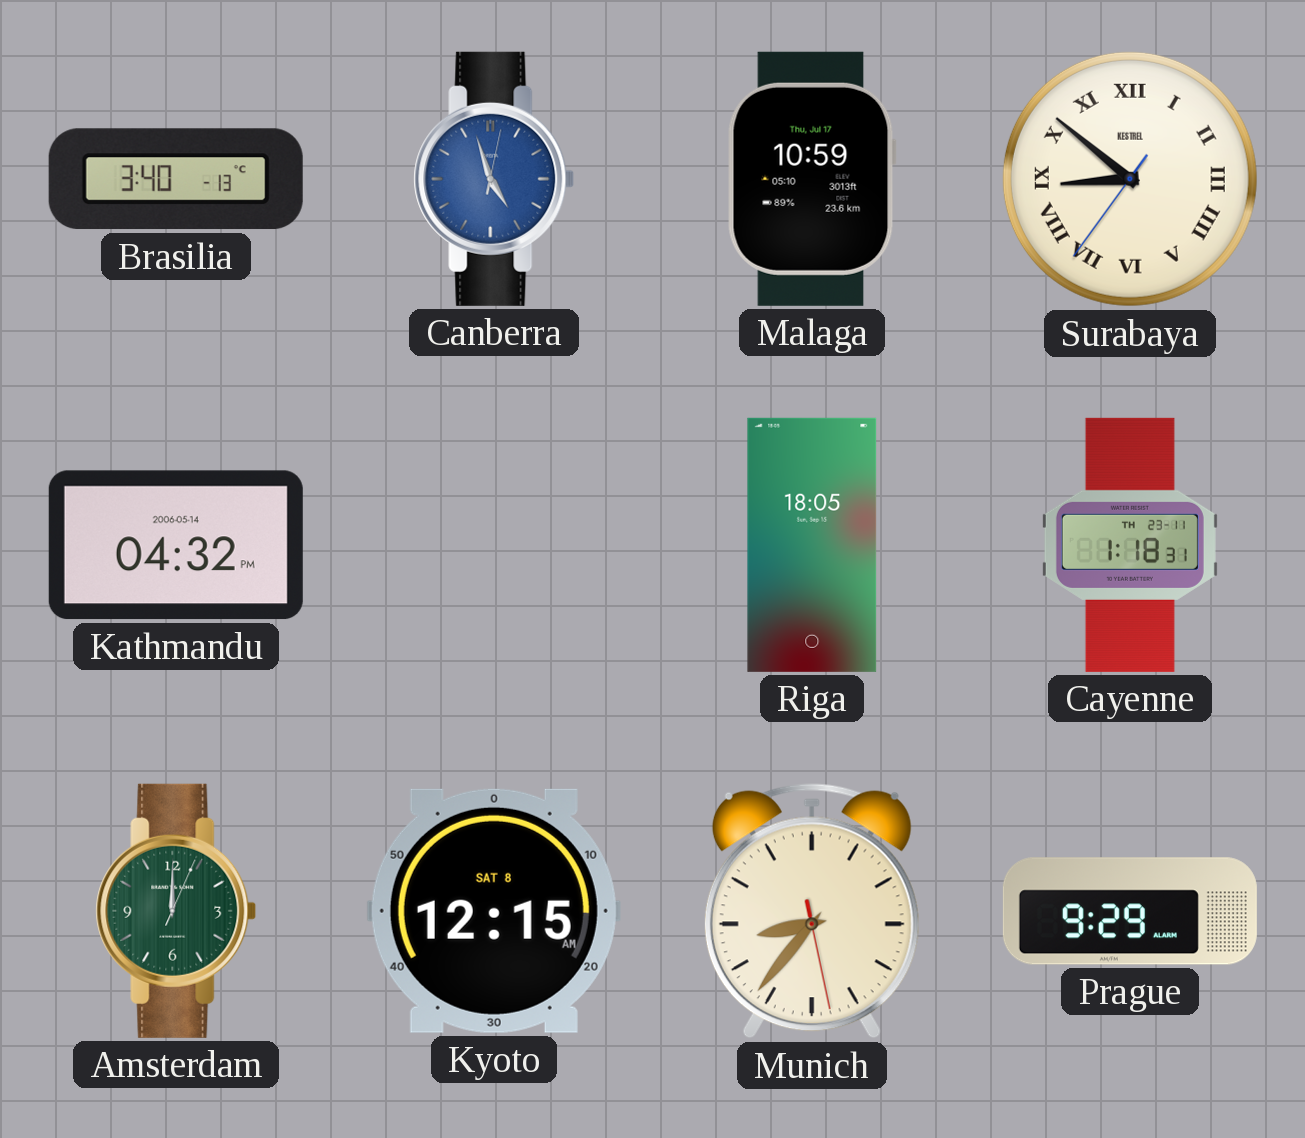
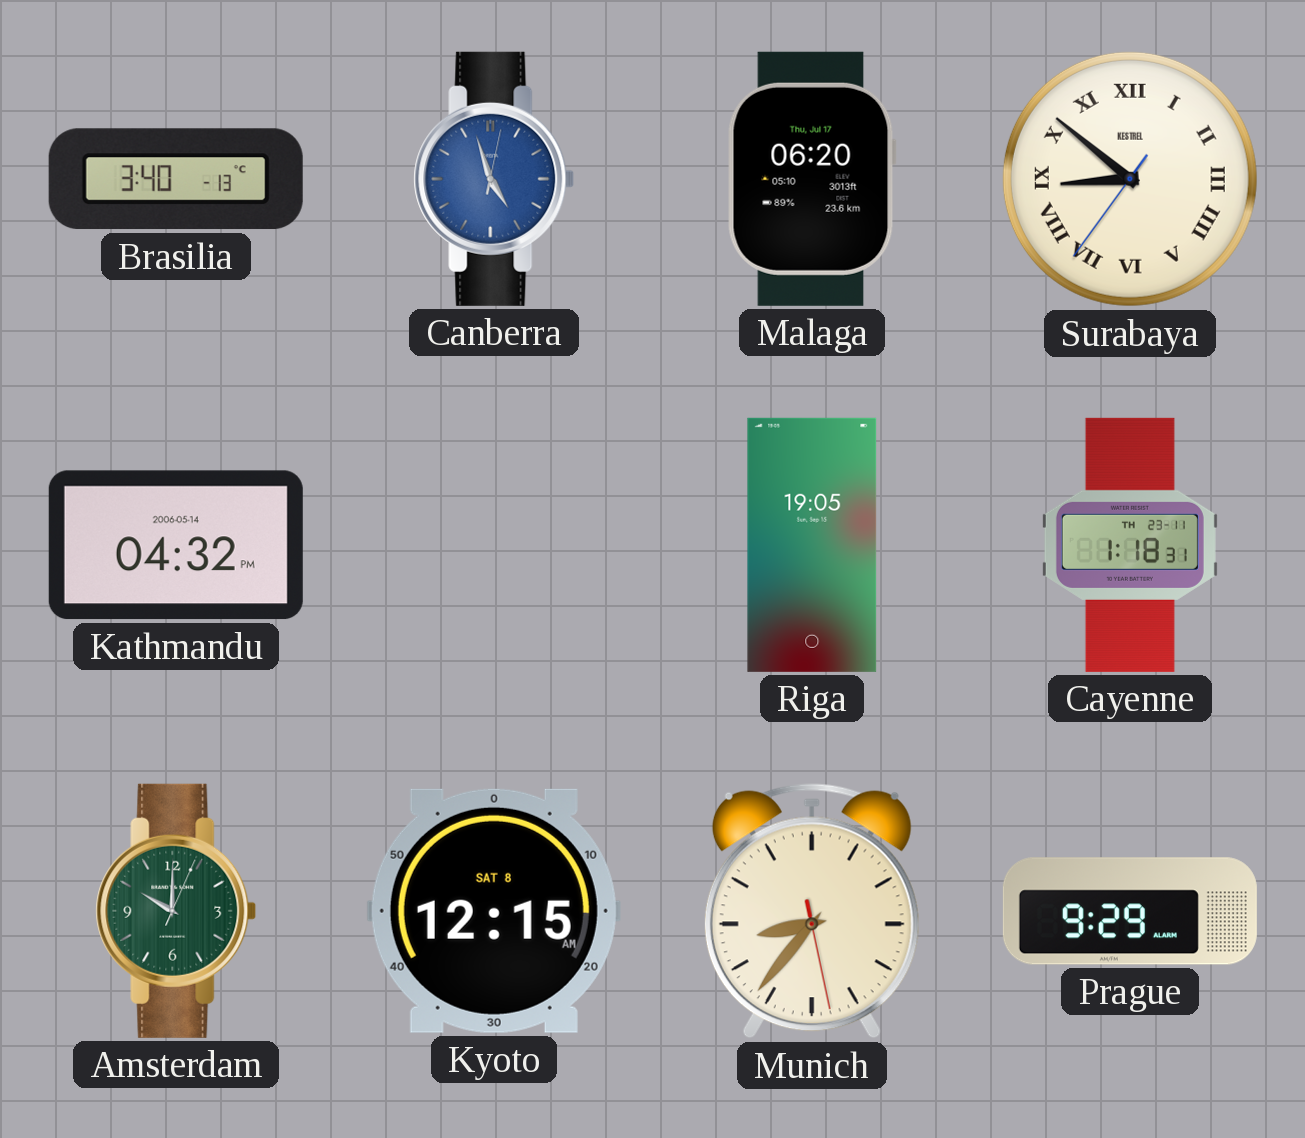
Malaga: 10:59 -> 06:20
Riga: 18:05 -> 19:05
Amsterdam: 12:00 -> 10:00
